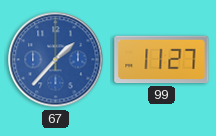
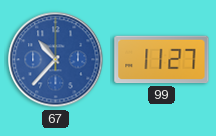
67: 1:37 -> 10:37
